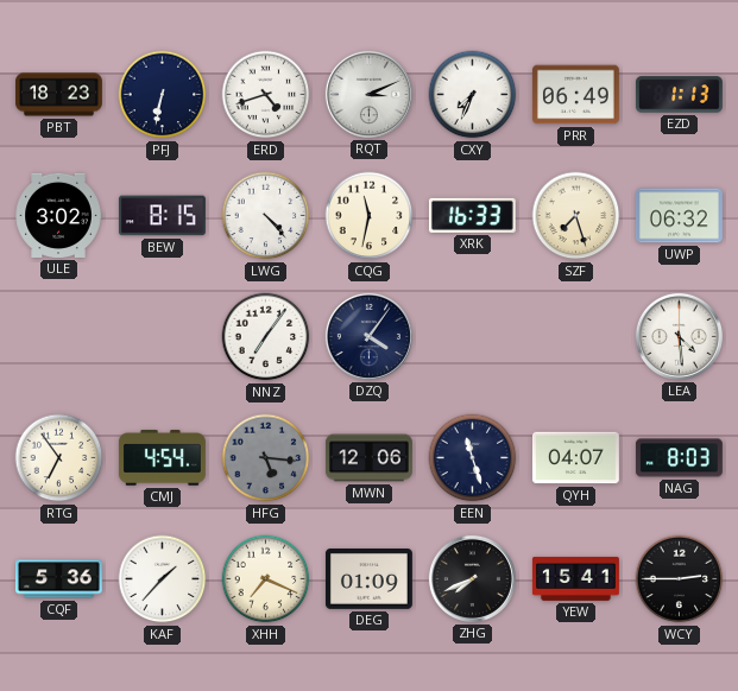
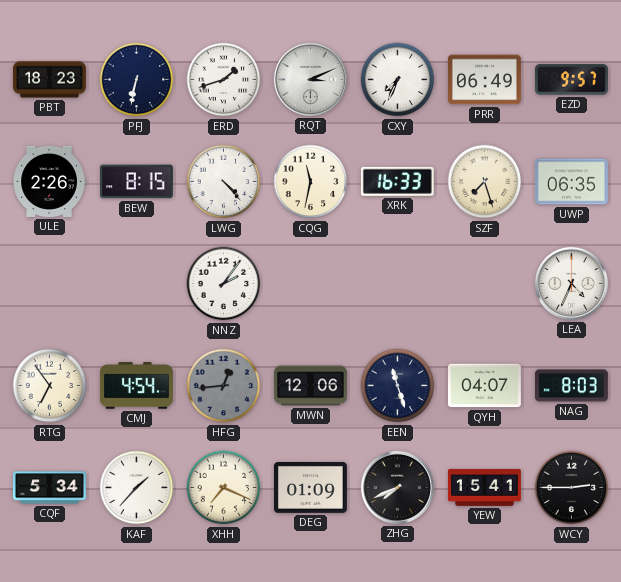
ERD: 4:42 -> 1:42
EZD: 1:13 -> 9:57
ULE: 3:02 -> 2:26
UWP: 06:32 -> 06:35
NNZ: 7:06 -> 2:06
DZQ: 4:06 -> none
LEA: 4:29 -> 4:34
HFG: 5:16 -> 12:44
CQF: 5:36 -> 5:34
